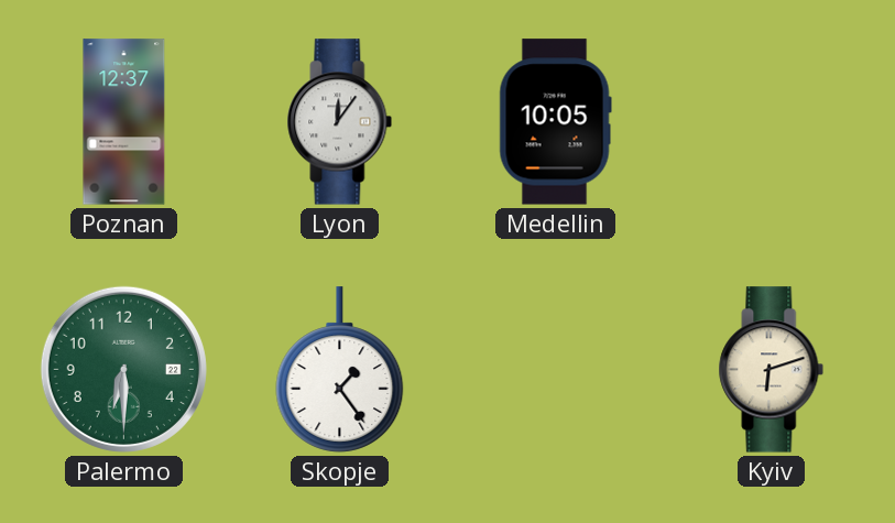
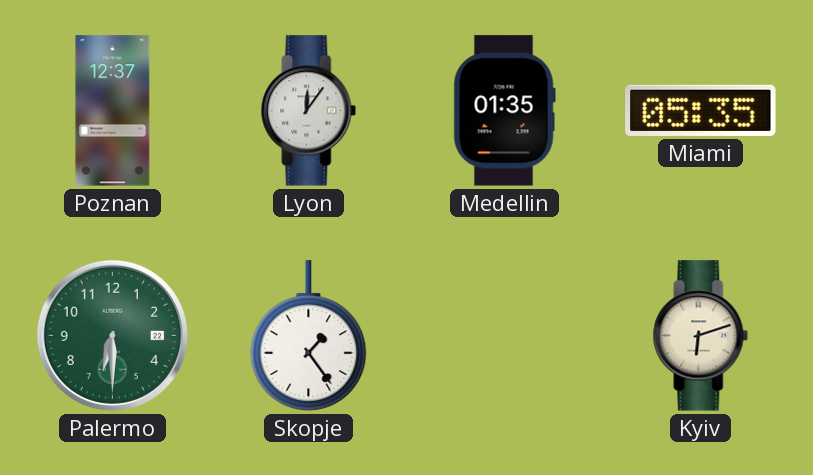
Medellin: 10:05 -> 01:35
Miami: none -> 05:35
